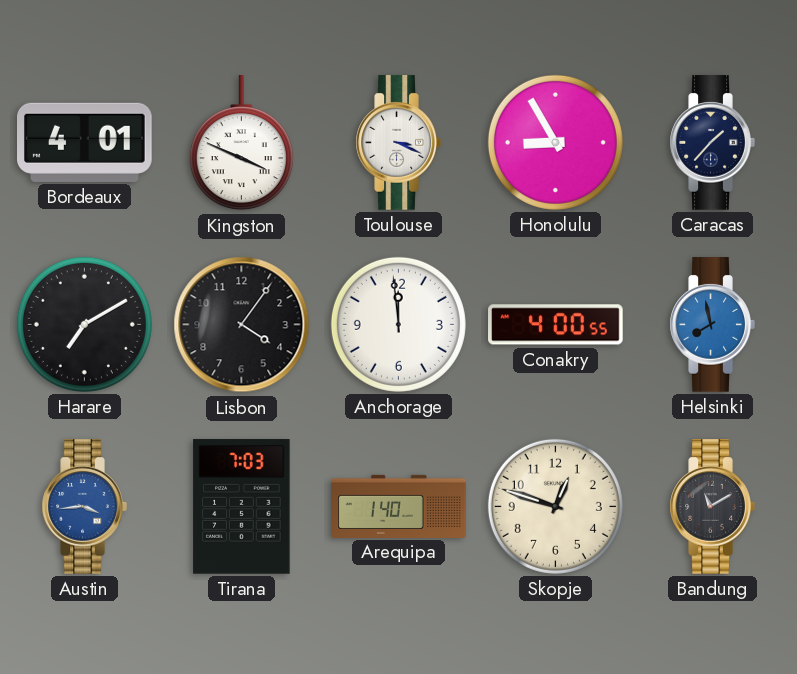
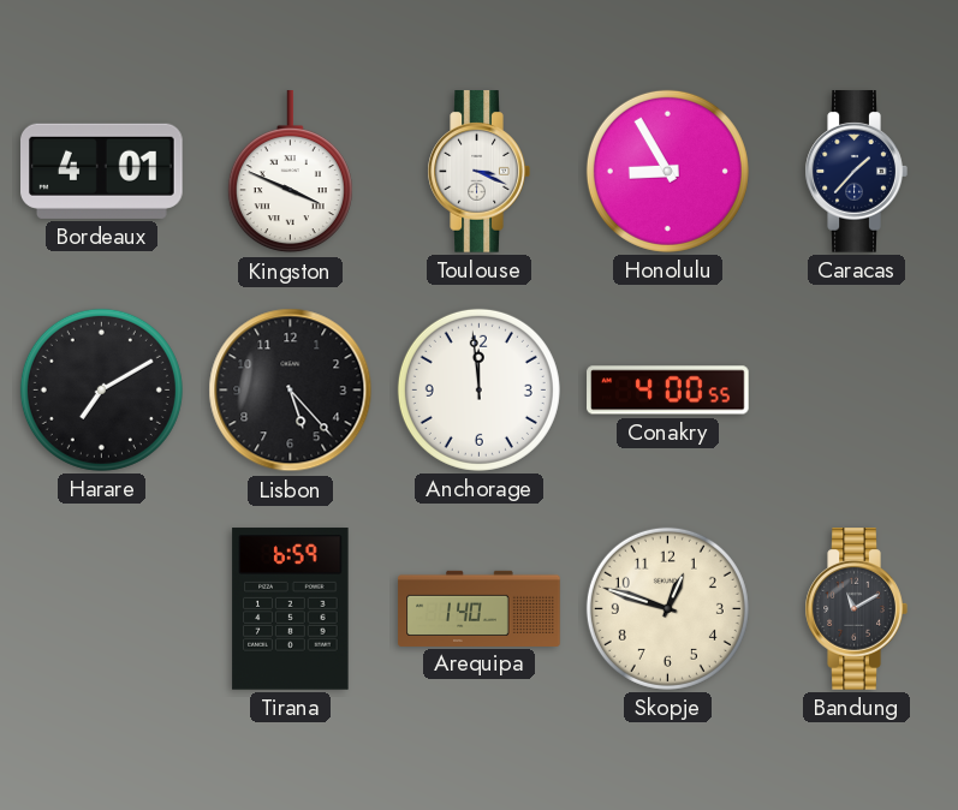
Lisbon: 4:06 -> 5:23
Helsinki: 7:58 -> none
Austin: 3:44 -> none
Tirana: 7:03 -> 6:59
